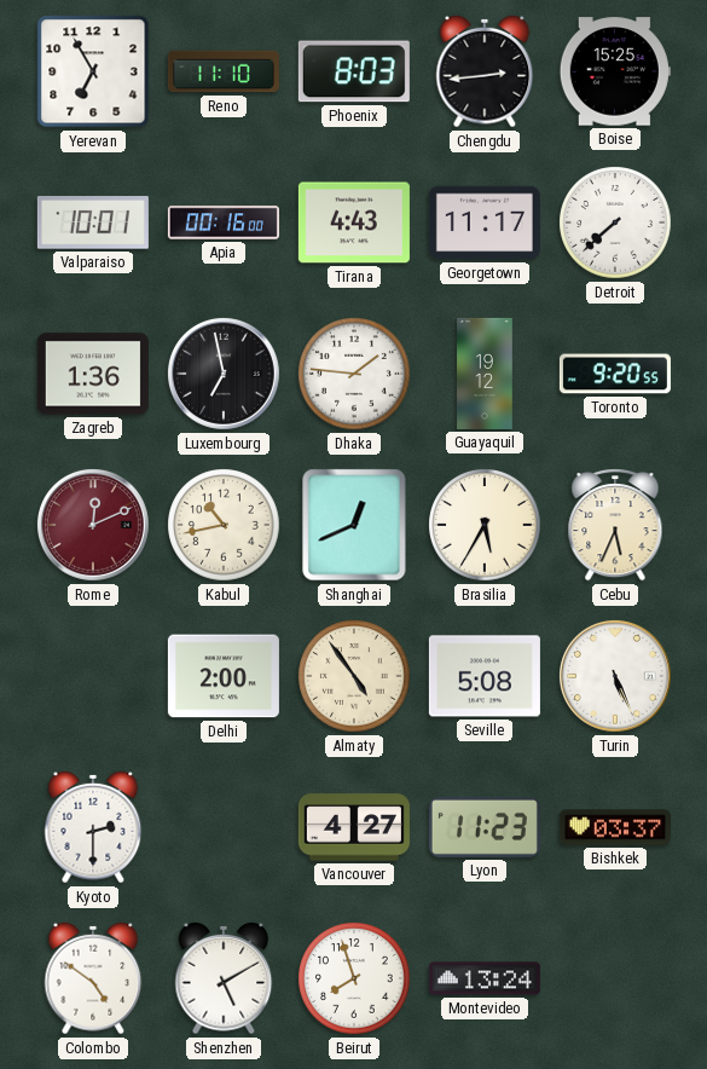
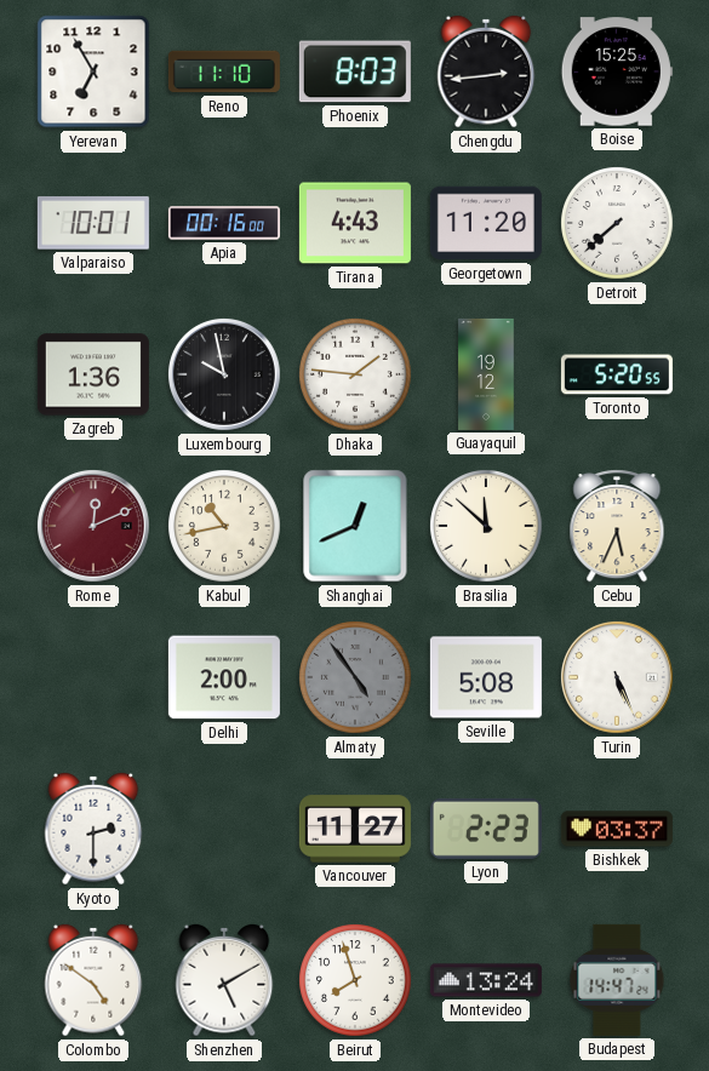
Georgetown: 11:17 -> 11:20
Luxembourg: 6:58 -> 9:58
Toronto: 9:20 -> 5:20
Brasilia: 5:35 -> 11:52
Almaty dial: cream -> grey
Vancouver: 4:27 -> 11:27
Lyon: 11:23 -> 2:23
Budapest: none -> 14:47
